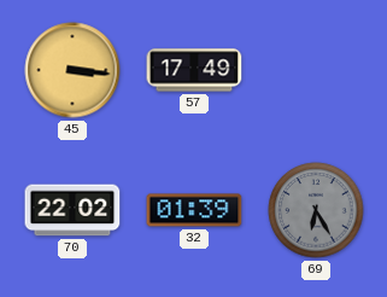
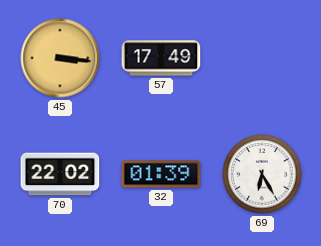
69 dial: grey -> white
